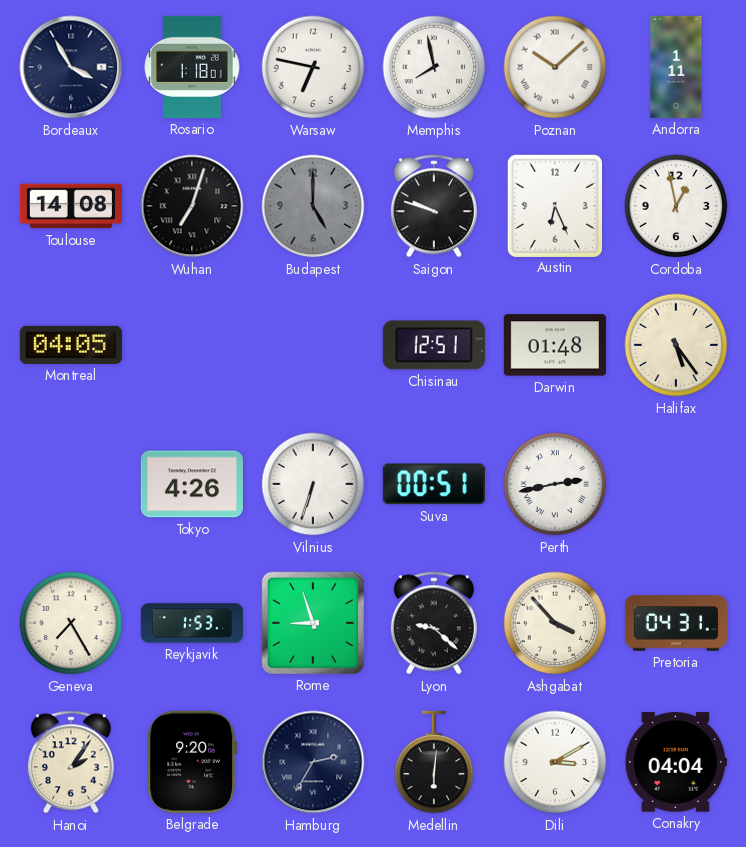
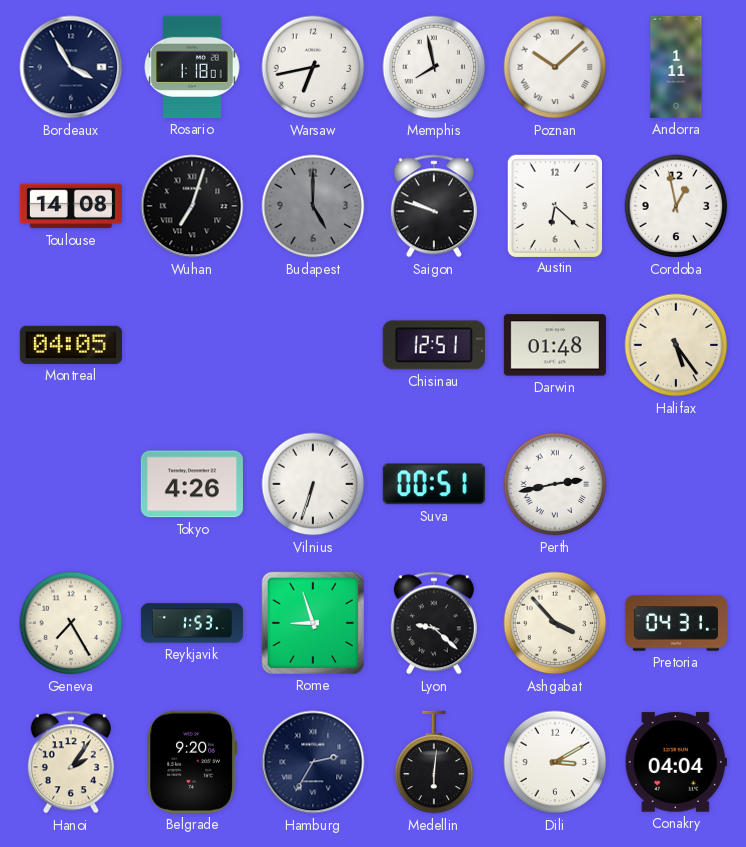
Warsaw: 6:47 -> 6:43
Austin: 6:26 -> 6:22
